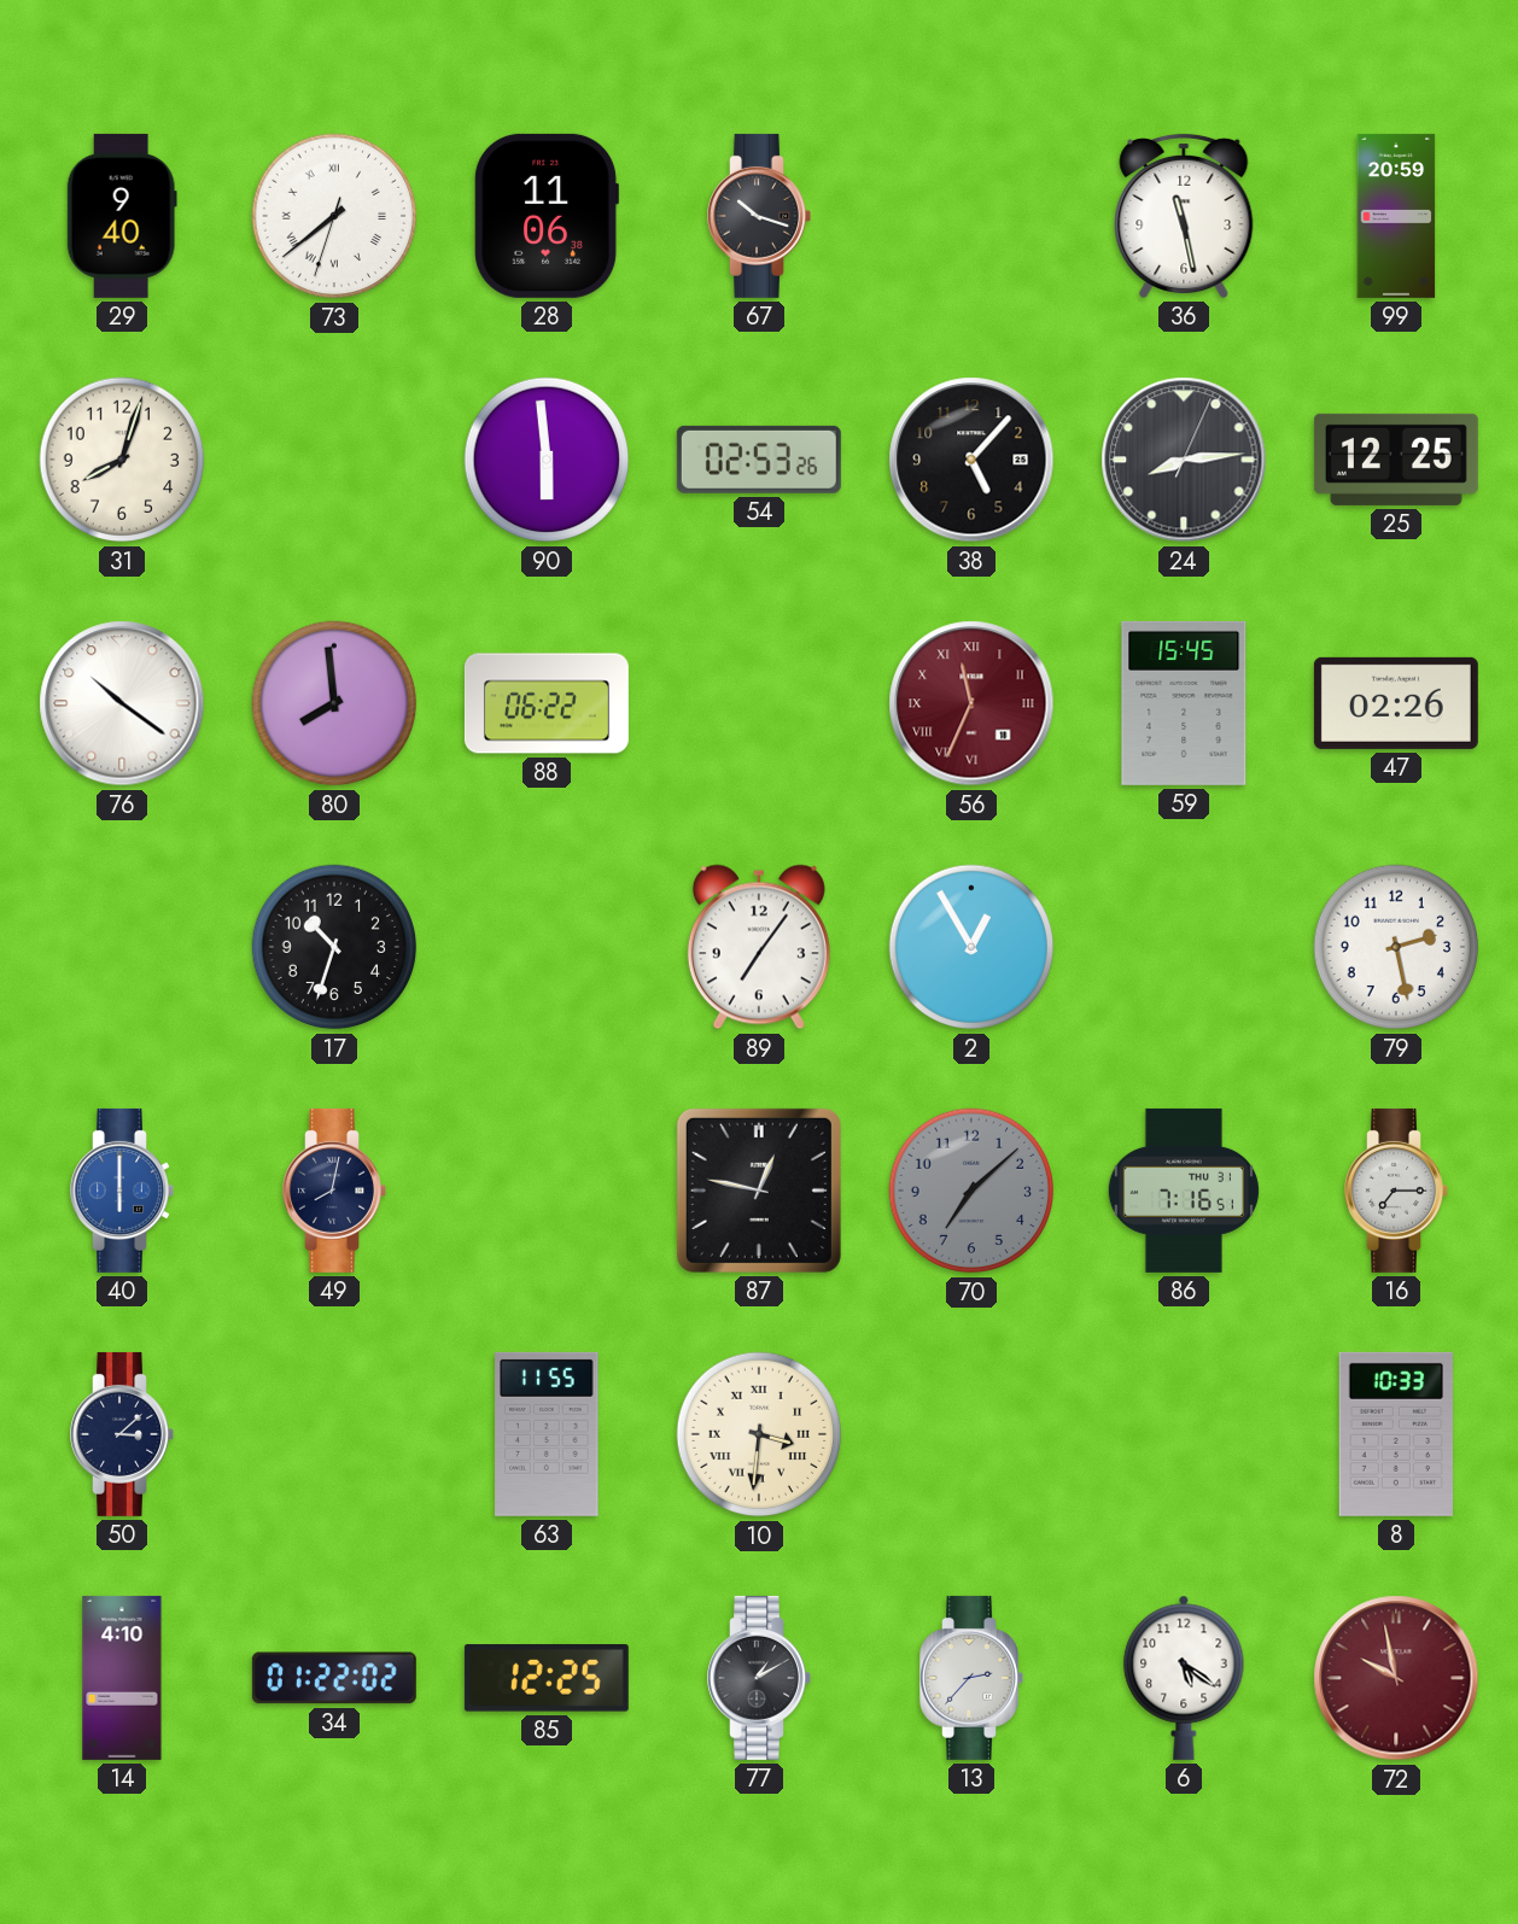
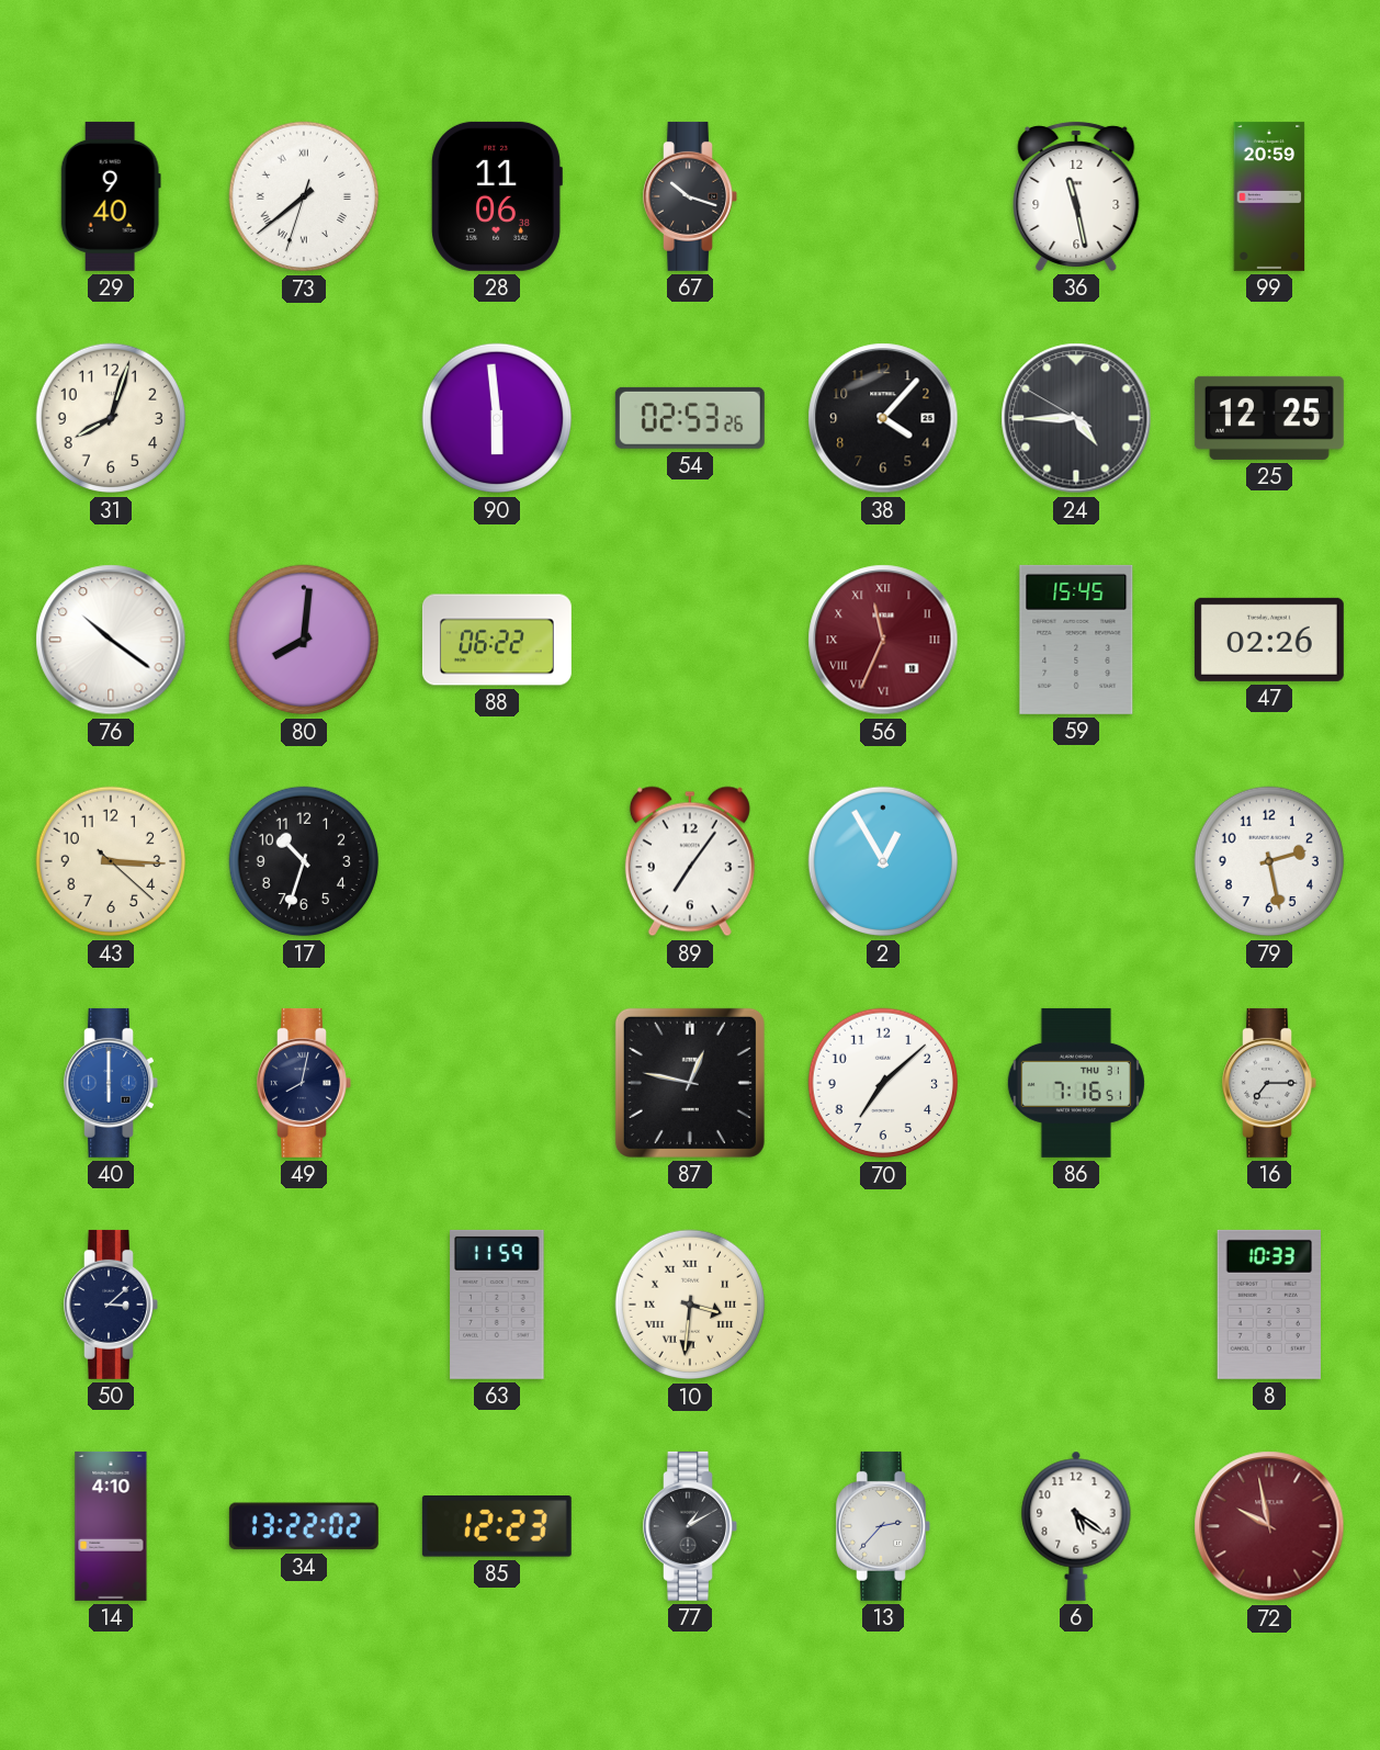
38: 5:07 -> 4:07
24: 8:14 -> 4:44
80: 7:59 -> 8:01
43: none -> 3:15
70 dial: grey -> white
63: 11:55 -> 11:59
34: 01:22 -> 13:22
85: 12:25 -> 12:23
